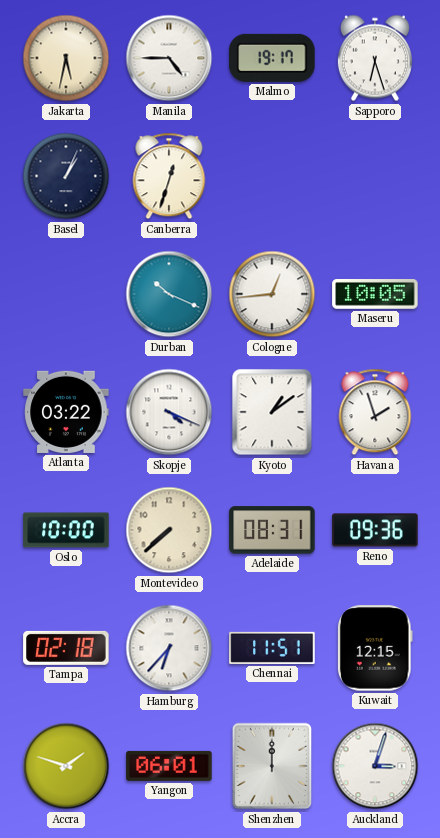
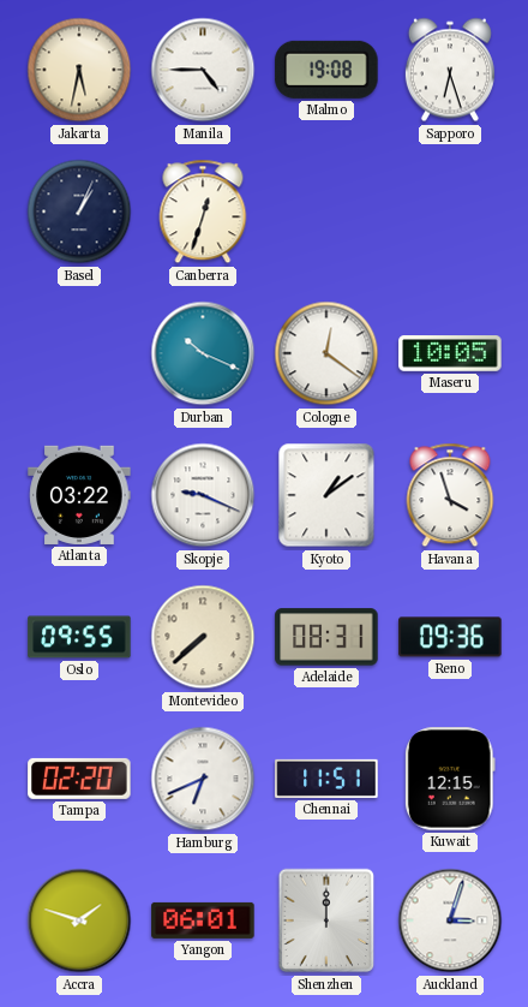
Malmo: 19:17 -> 19:08
Cologne: 12:44 -> 12:21
Skopje: 4:19 -> 9:19
Havana: 1:57 -> 3:57
Oslo: 10:00 -> 09:55
Tampa: 02:18 -> 02:20
Hamburg: 6:37 -> 6:41
